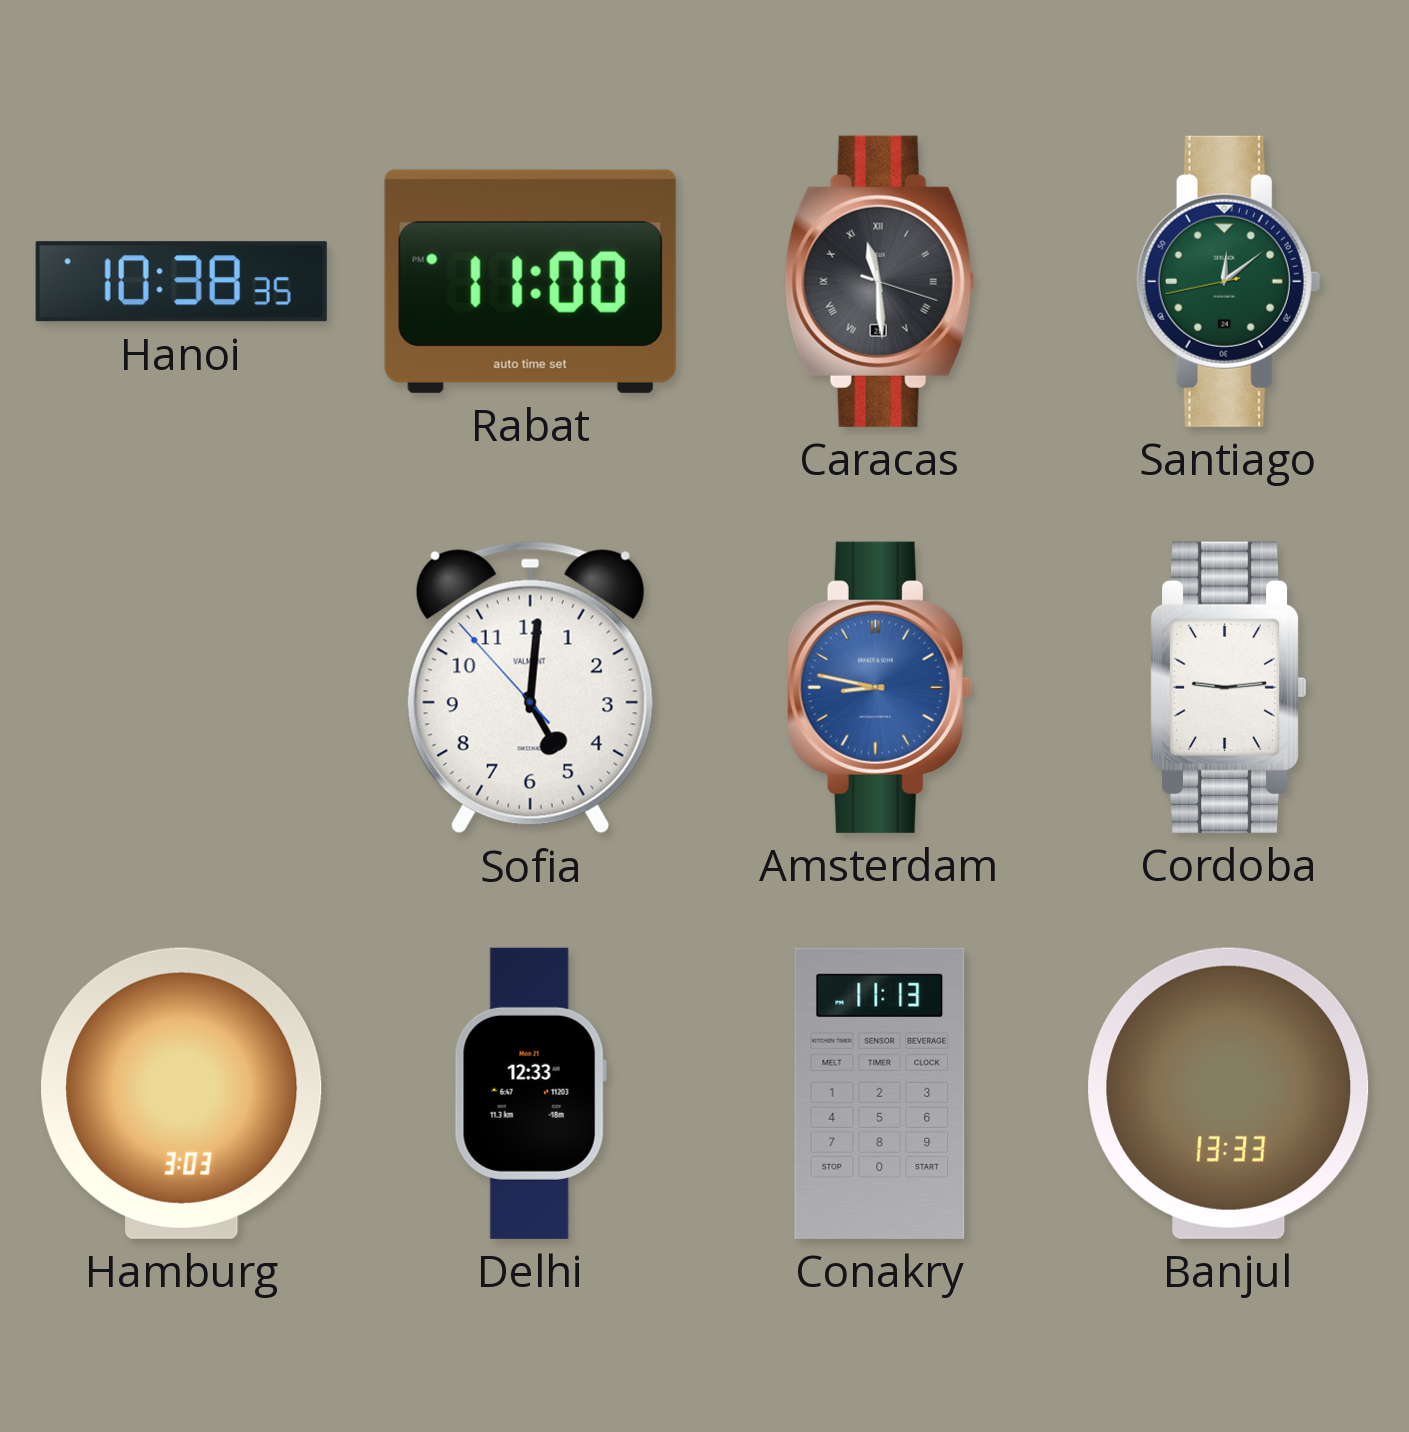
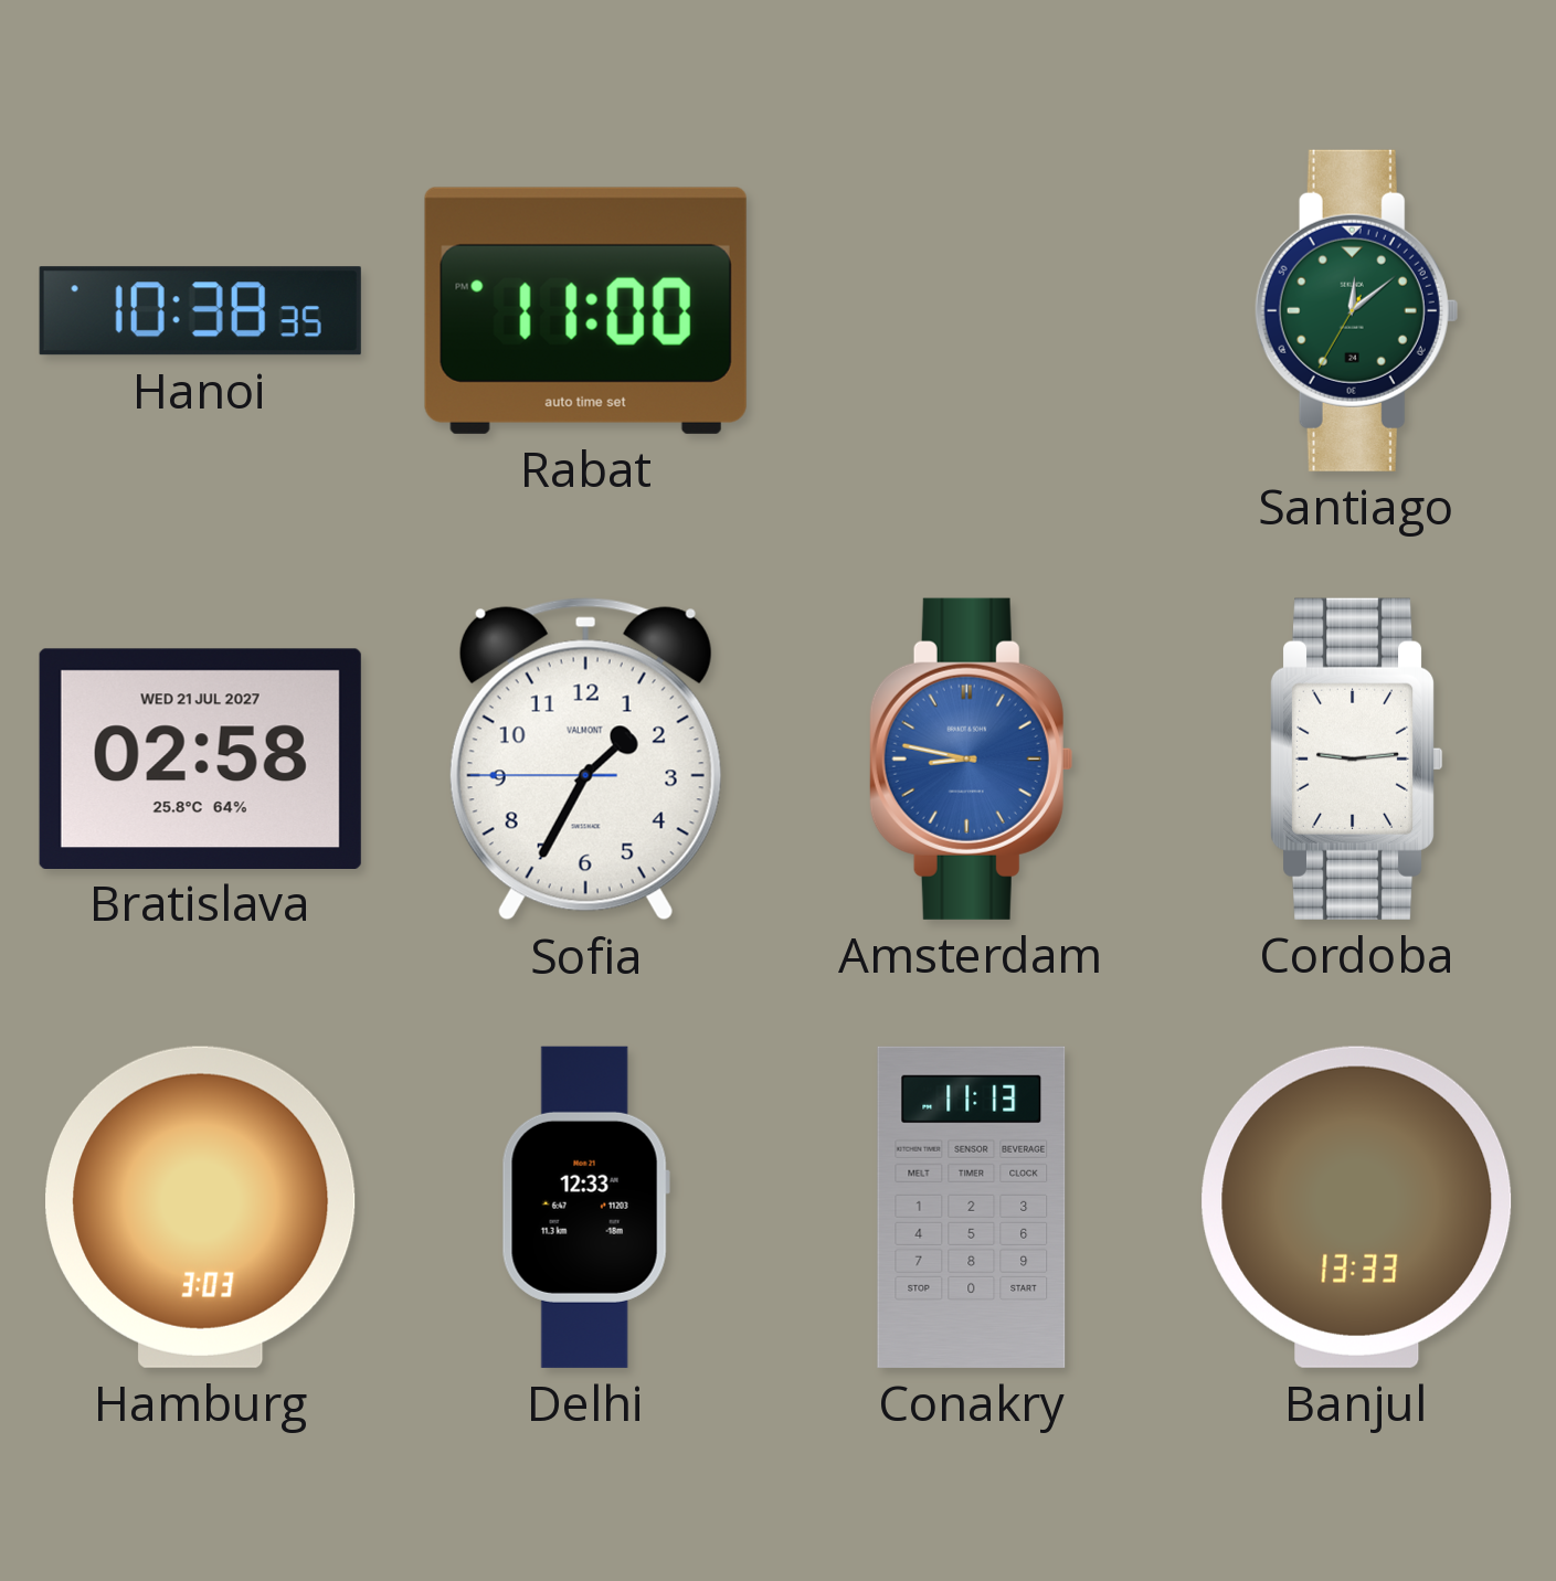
Caracas: 11:29 -> none
Santiago: 12:08:43 -> 12:08:35
Bratislava: none -> 02:58
Sofia: 5:00 -> 1:34
